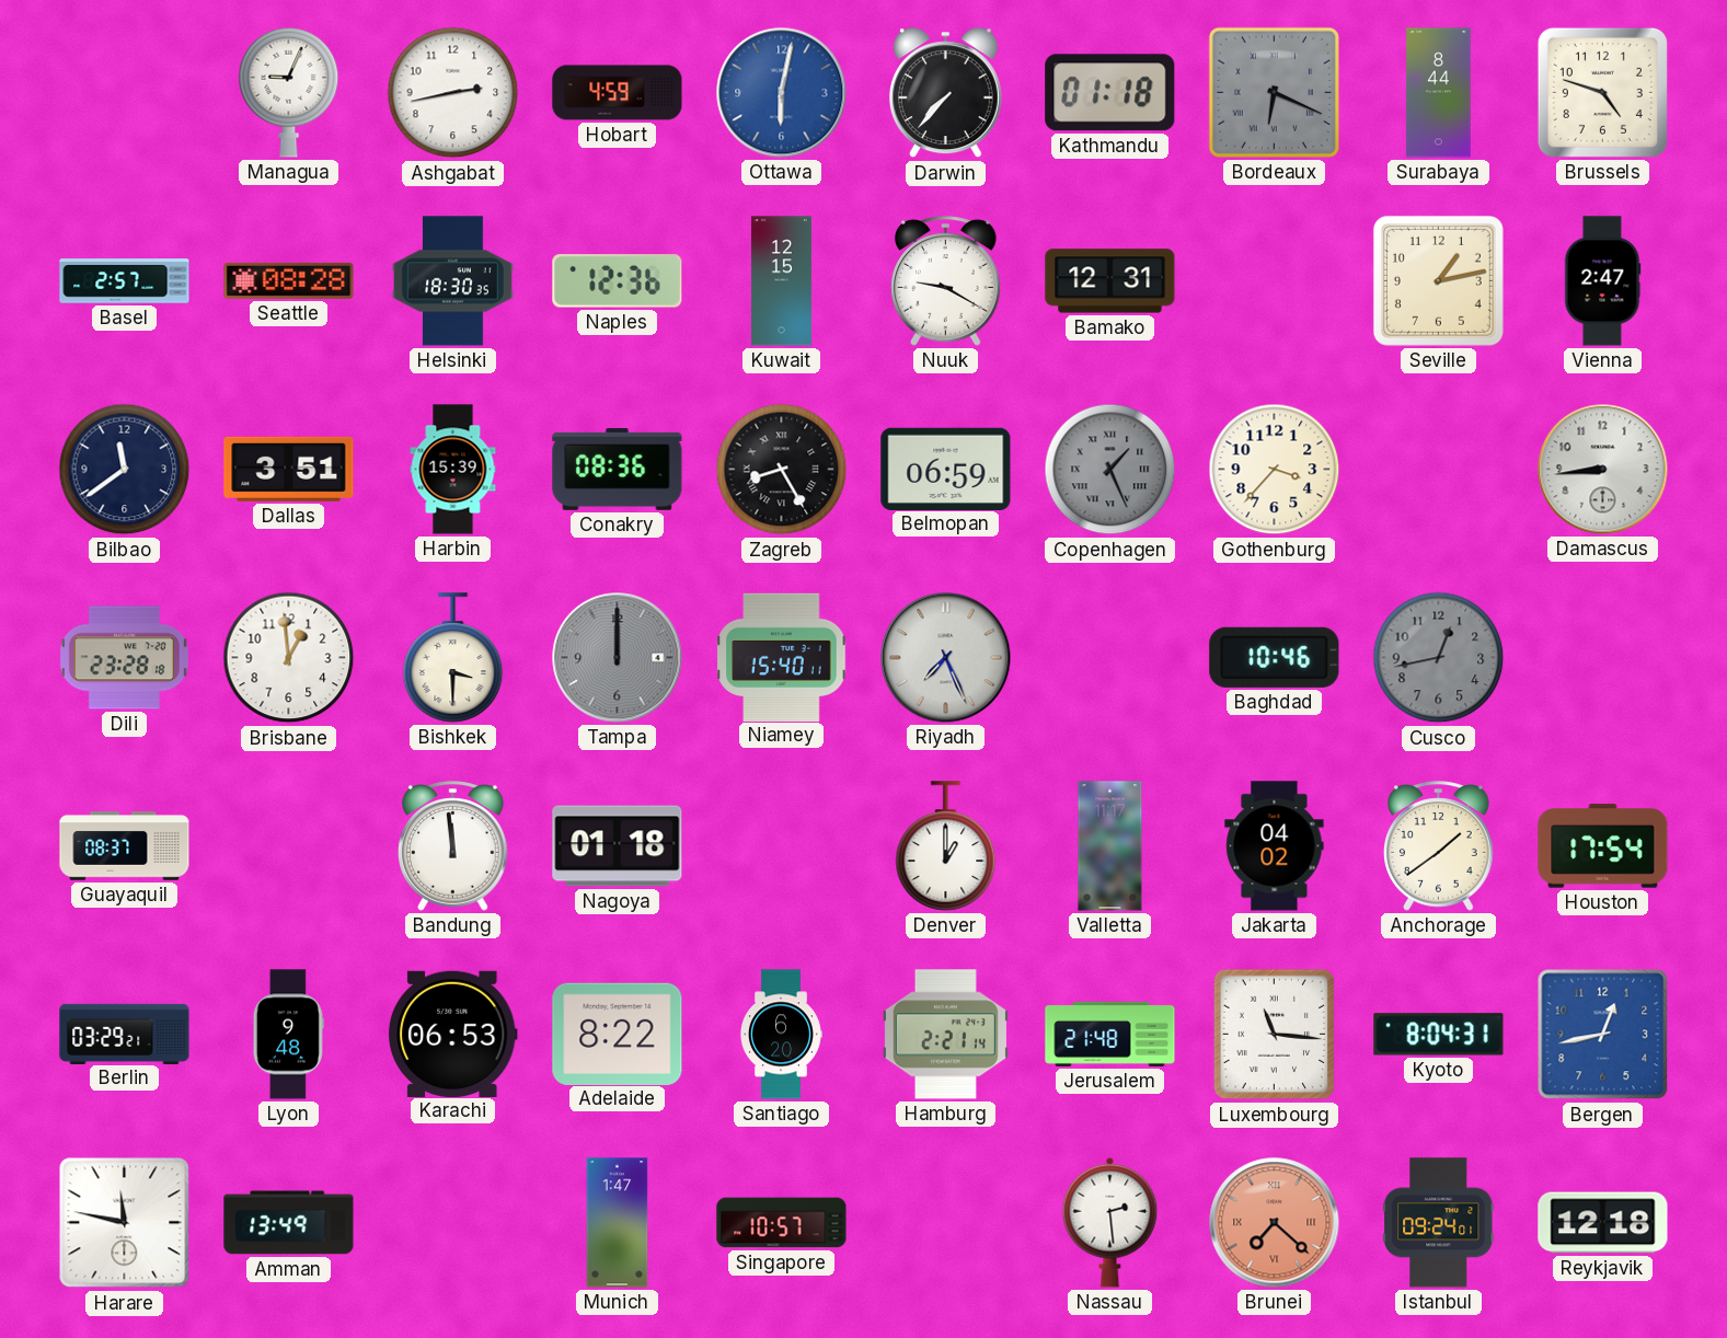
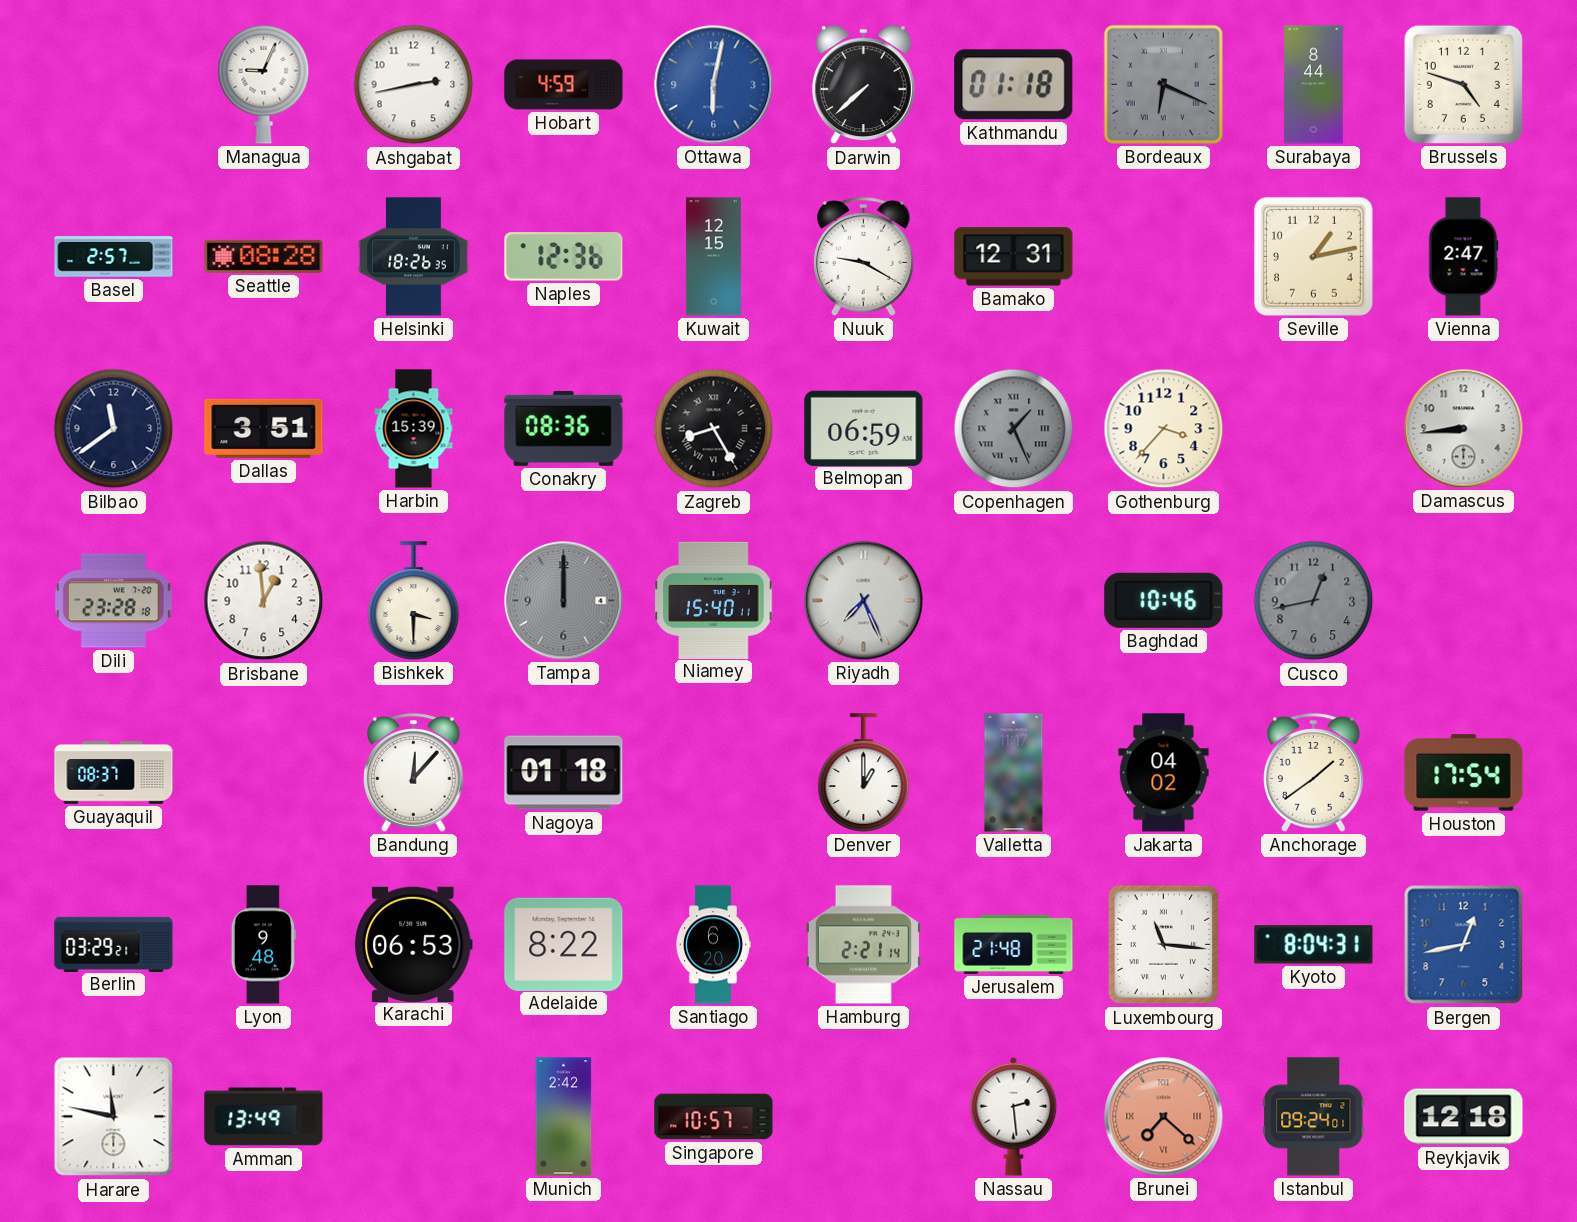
Darwin: 7:37 -> 7:38
Helsinki: 18:30 -> 18:26
Bandung: 11:59 -> 12:07
Munich: 1:47 -> 2:42
